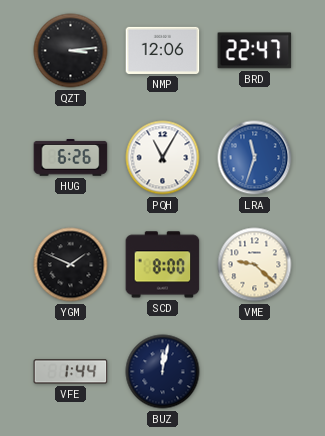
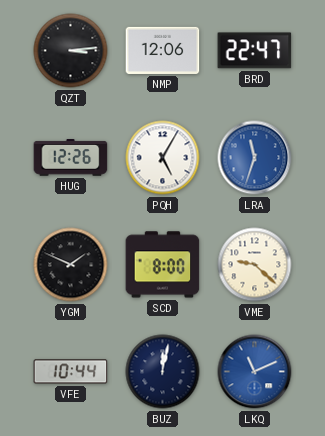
HUG: 6:26 -> 12:26
PQH: 11:05 -> 5:05
VFE: 1:44 -> 10:44
LKQ: none -> 11:11
